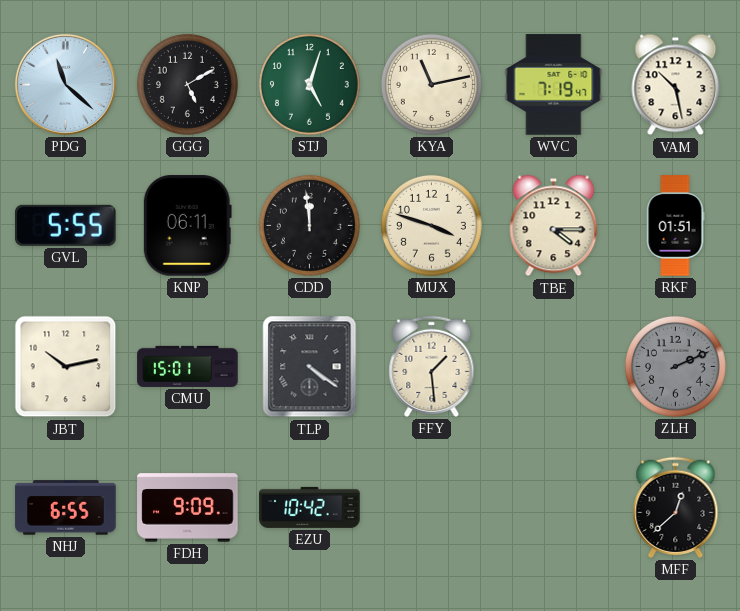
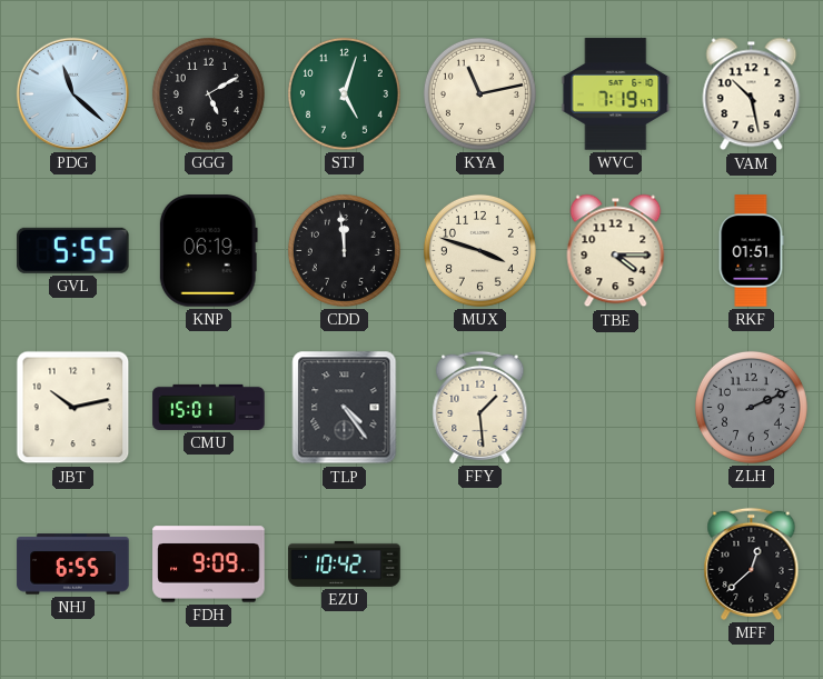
KNP: 06:11 -> 06:19
TLP: 4:21 -> 4:24
